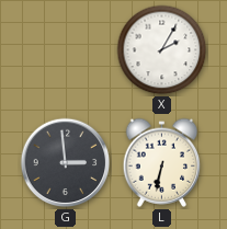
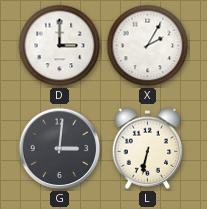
D: none -> 3:00
G: 2:59 -> 3:01
